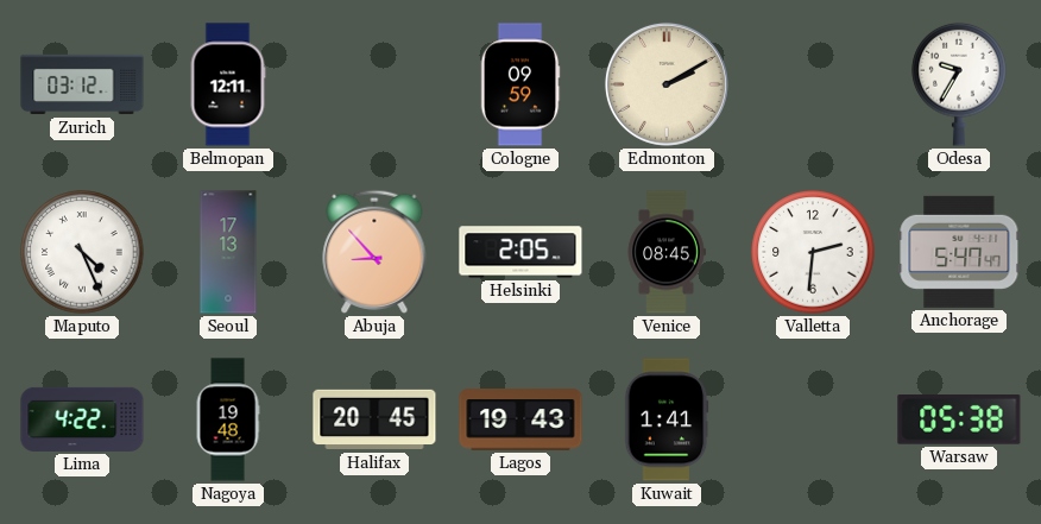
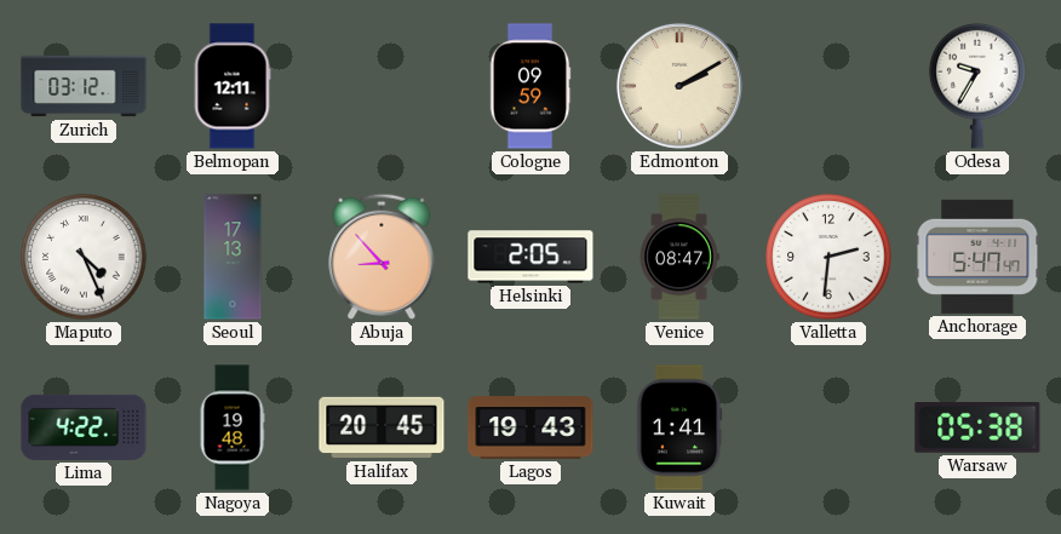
Venice: 08:45 -> 08:47
